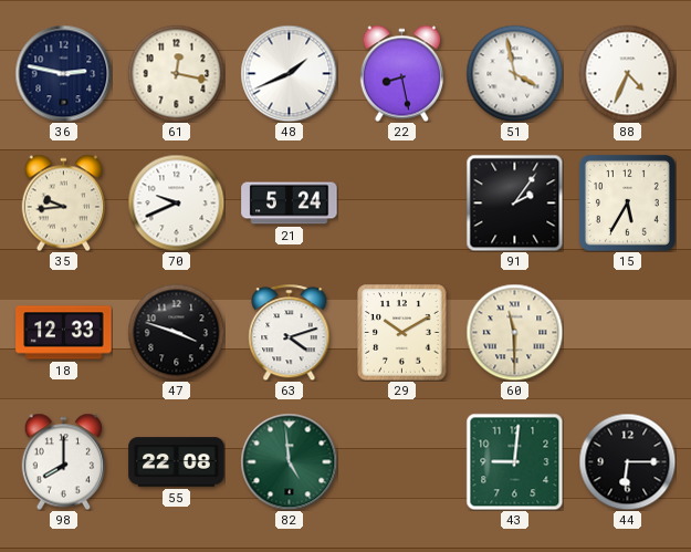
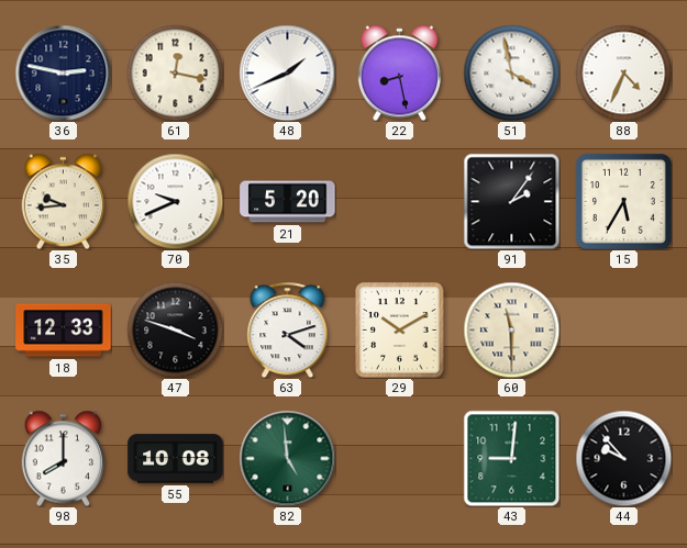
21: 5:24 -> 5:20
55: 22:08 -> 10:08
44: 6:15 -> 9:53
